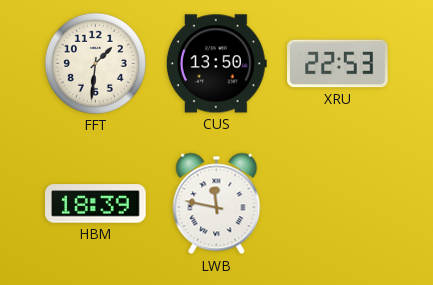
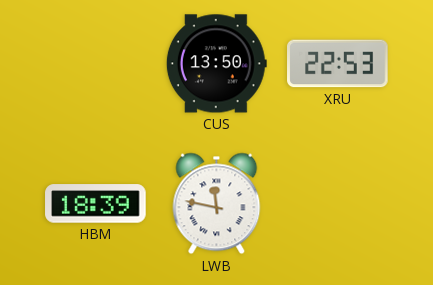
FFT: 1:31 -> none
